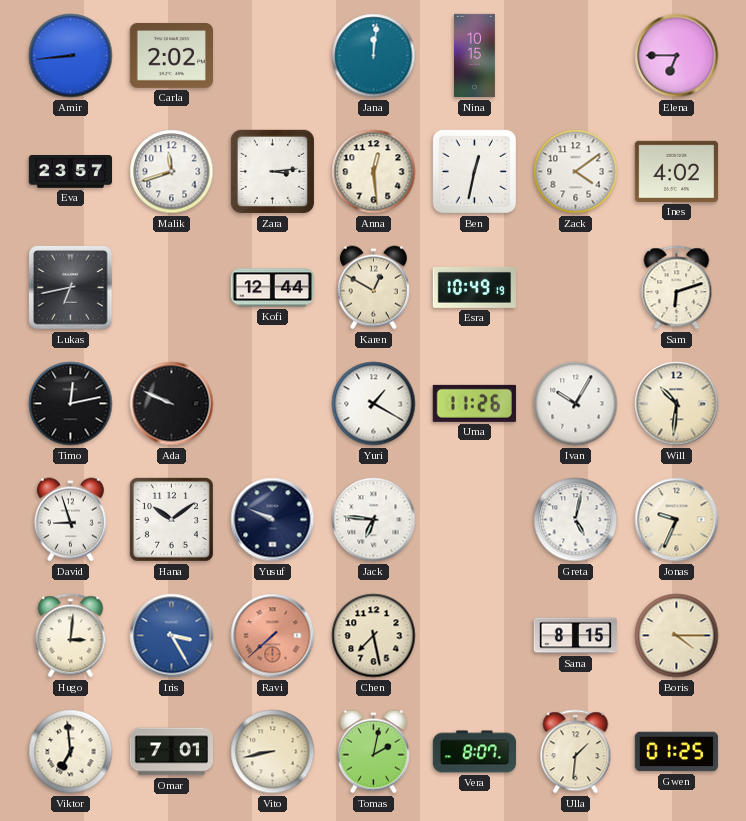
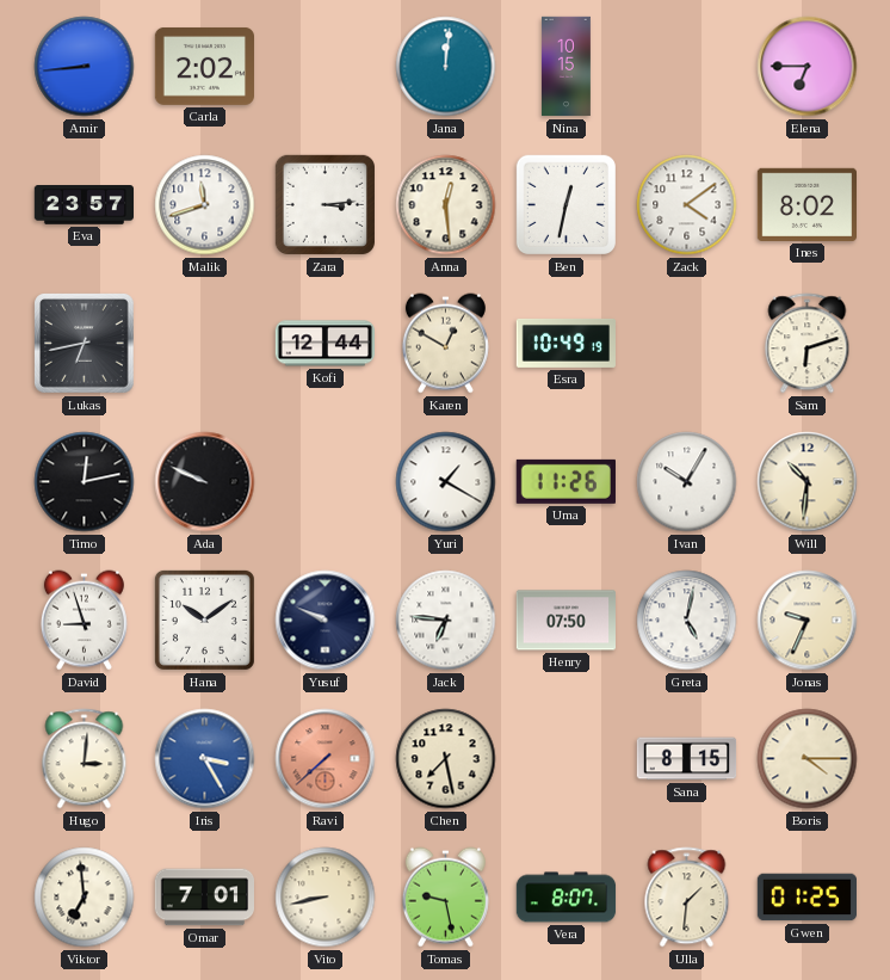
Ines: 4:02 -> 8:02
Henry: none -> 07:50
Tomas: 2:02 -> 9:28
